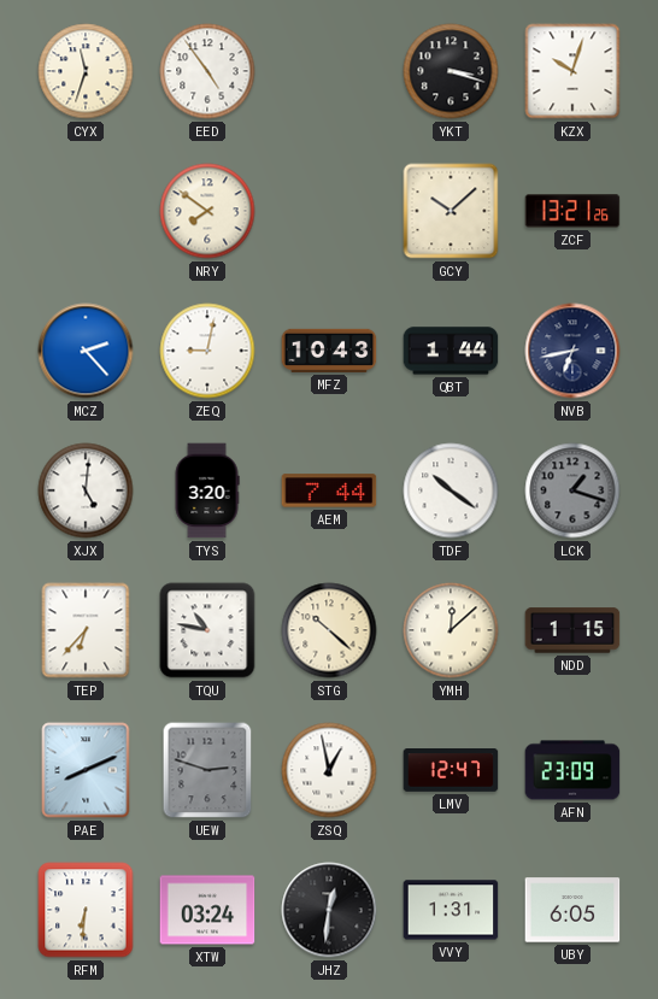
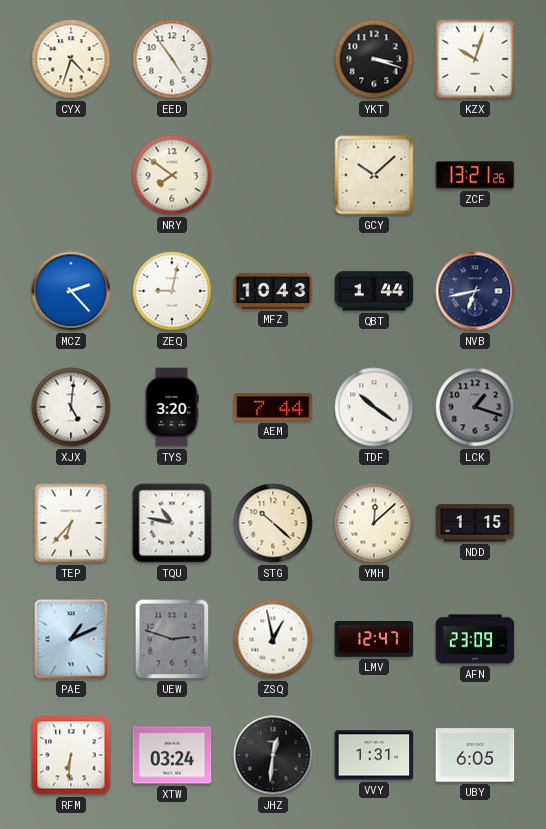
CYX: 11:33 -> 4:33
PAE: 8:11 -> 1:11
